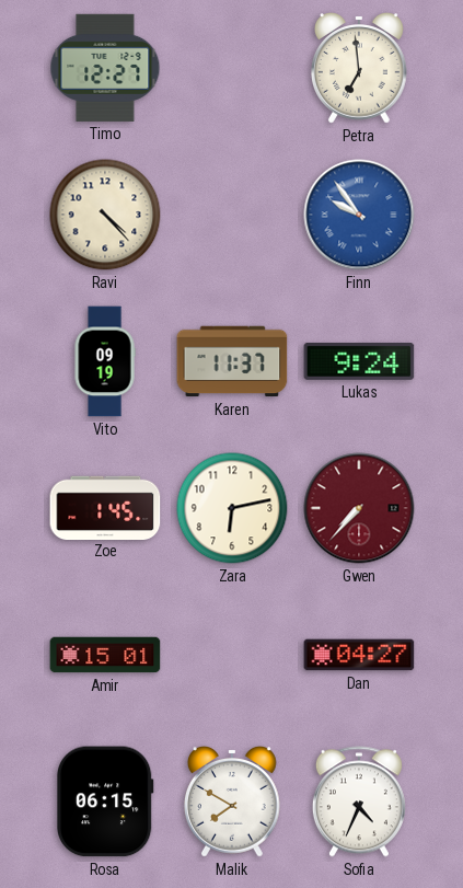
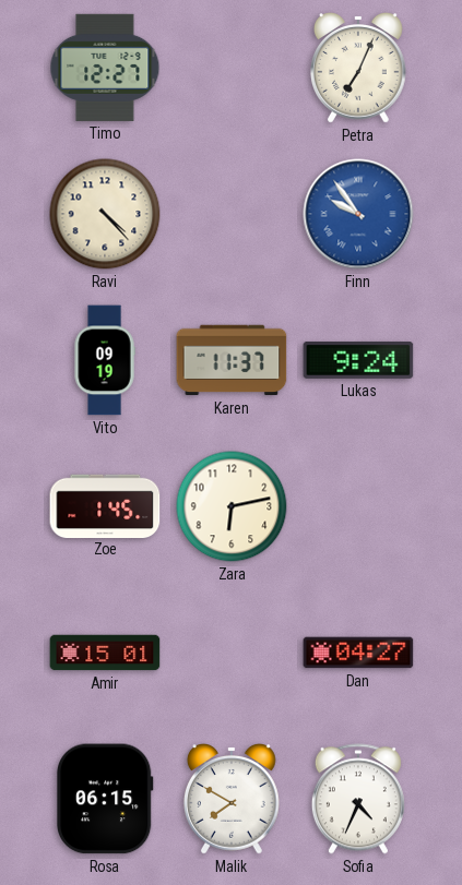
Petra: 6:59 -> 7:04
Gwen: 7:37 -> none
